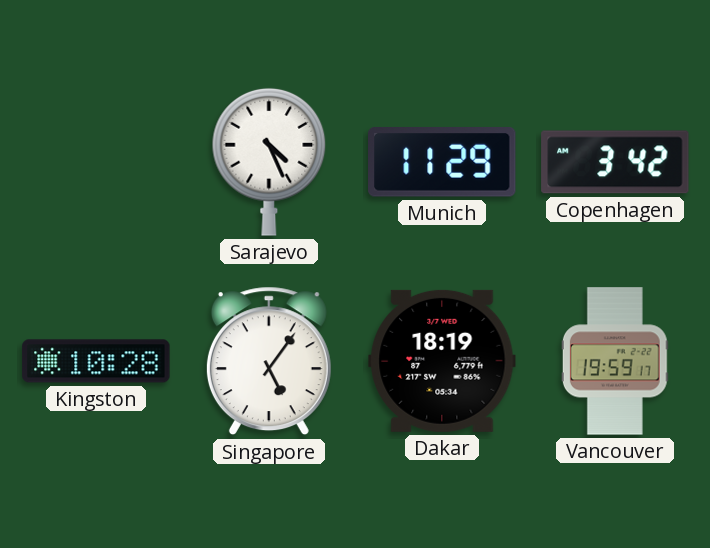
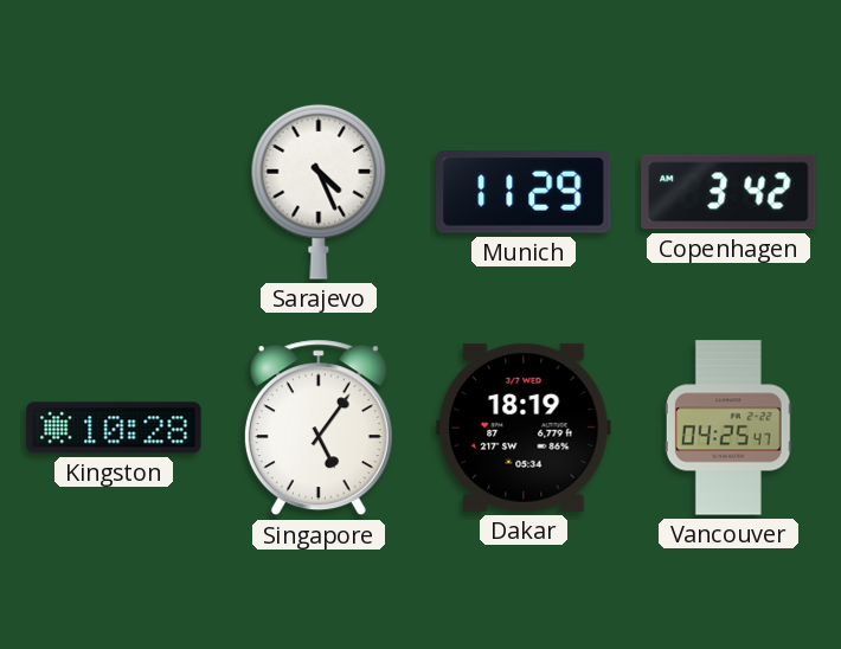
Vancouver: 19:59 -> 04:25
